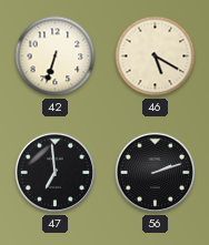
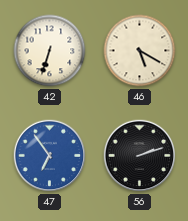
47: 6:59 -> 6:54
47 dial: black -> blue
